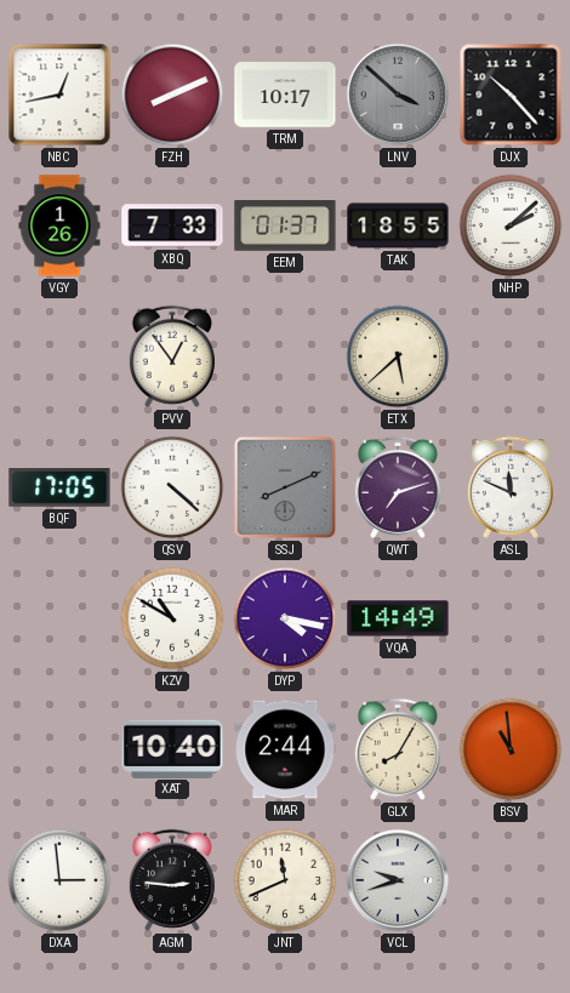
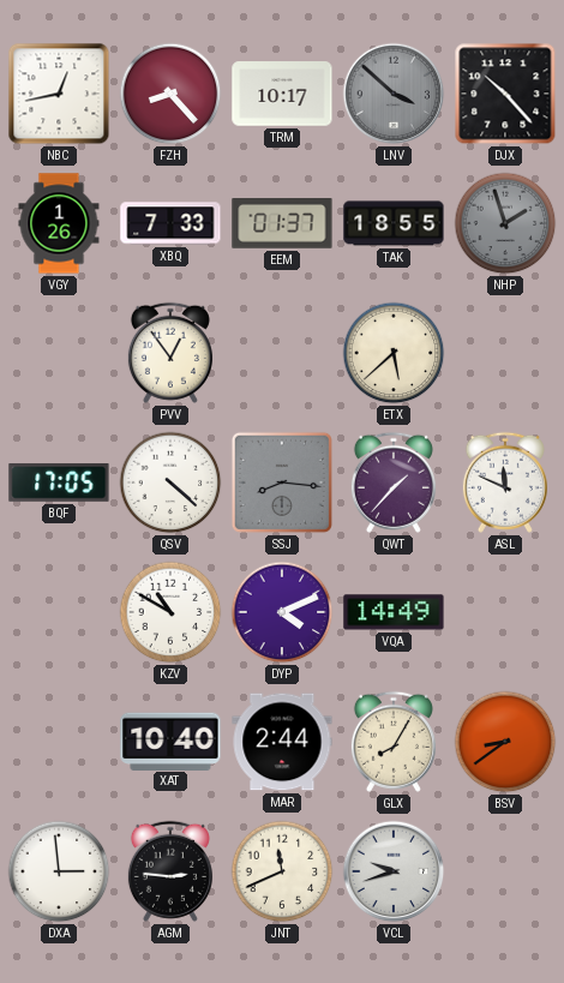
FZH: 8:11 -> 8:23
NHP: 2:08 -> 1:57
NHP dial: white -> grey
SSJ: 8:11 -> 8:16
QWT: 7:12 -> 1:37
DYP: 4:17 -> 4:11
BSV: 10:59 -> 8:39
